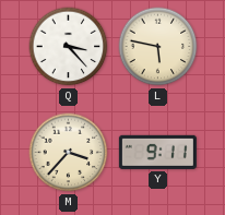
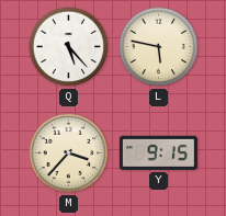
Q: 3:23 -> 5:23
Y: 9:11 -> 9:15
